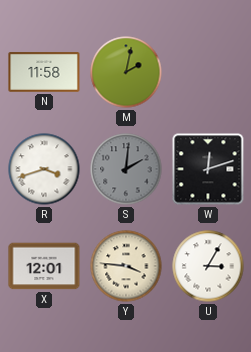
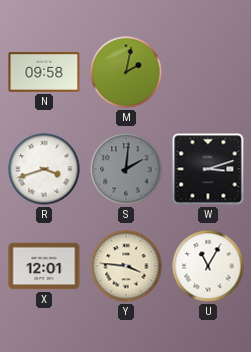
N: 11:58 -> 09:58
W: 12:12 -> 3:12
U: 3:05 -> 11:05
